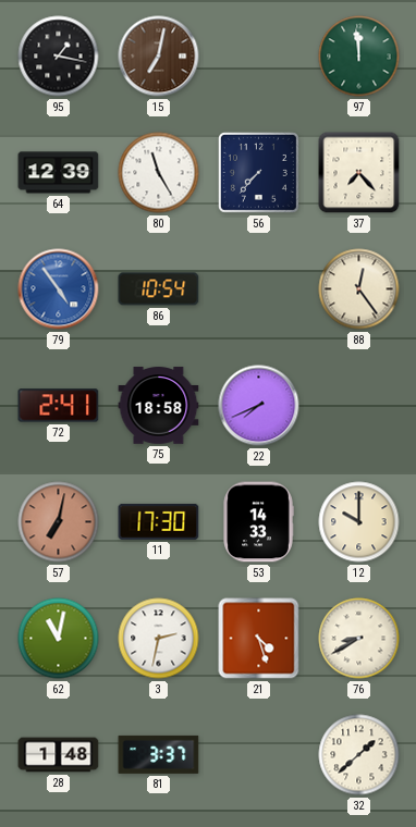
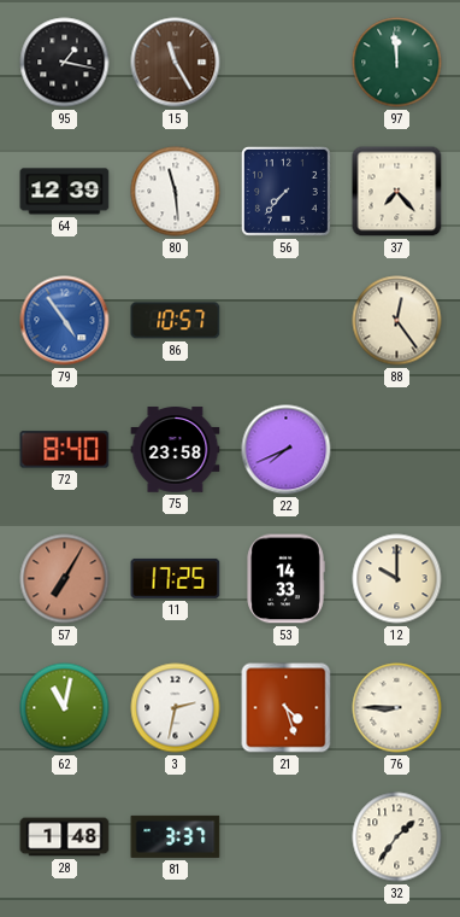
15: 7:02 -> 11:25
80: 11:25 -> 11:29
86: 10:54 -> 10:57
72: 2:41 -> 8:40
75: 18:58 -> 23:58
57: 7:02 -> 7:05
11: 17:30 -> 17:25
76: 8:40 -> 8:45
32: 1:38 -> 1:36
